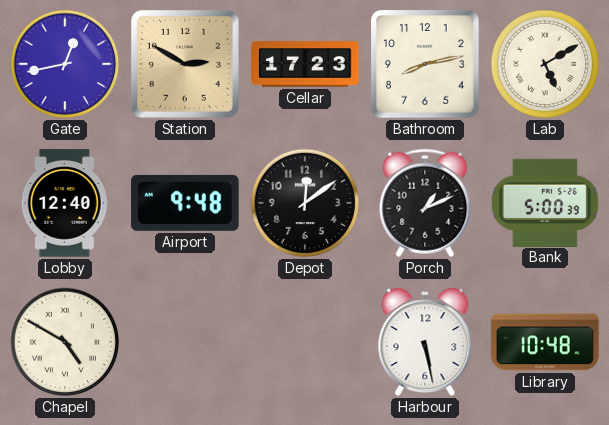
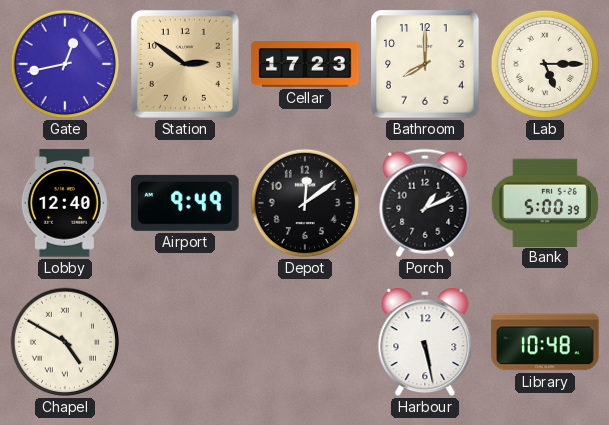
Station: 2:50 -> 2:51
Bathroom: 8:13 -> 8:00
Lab: 5:10 -> 5:15
Airport: 9:48 -> 9:49
